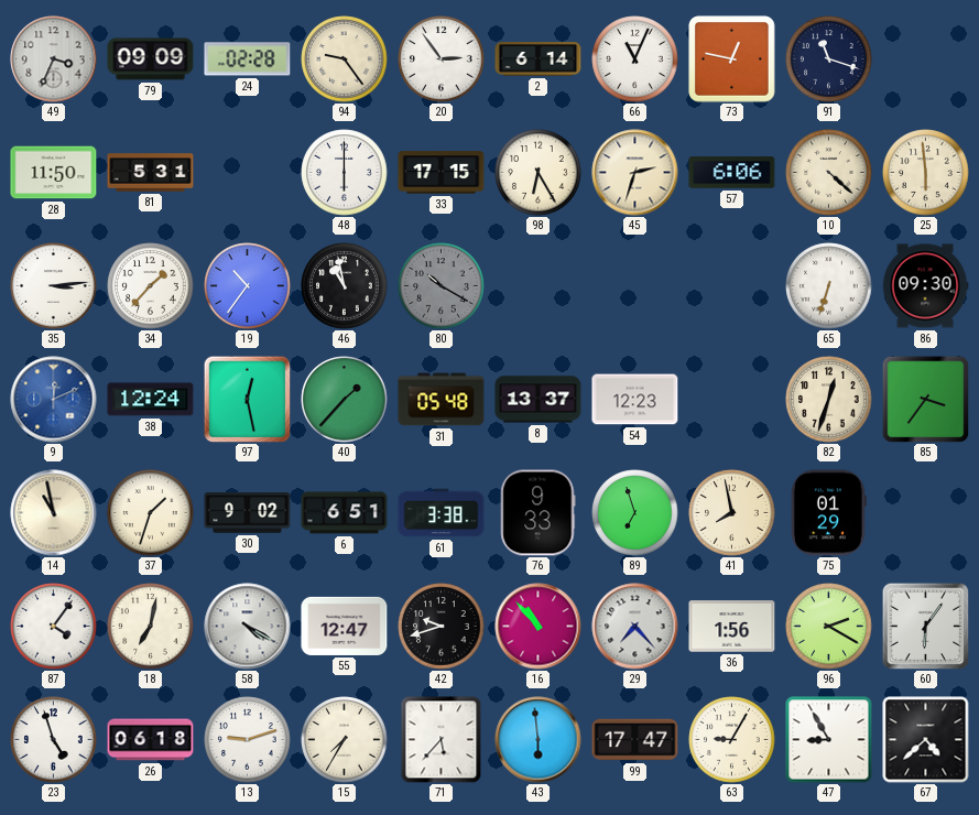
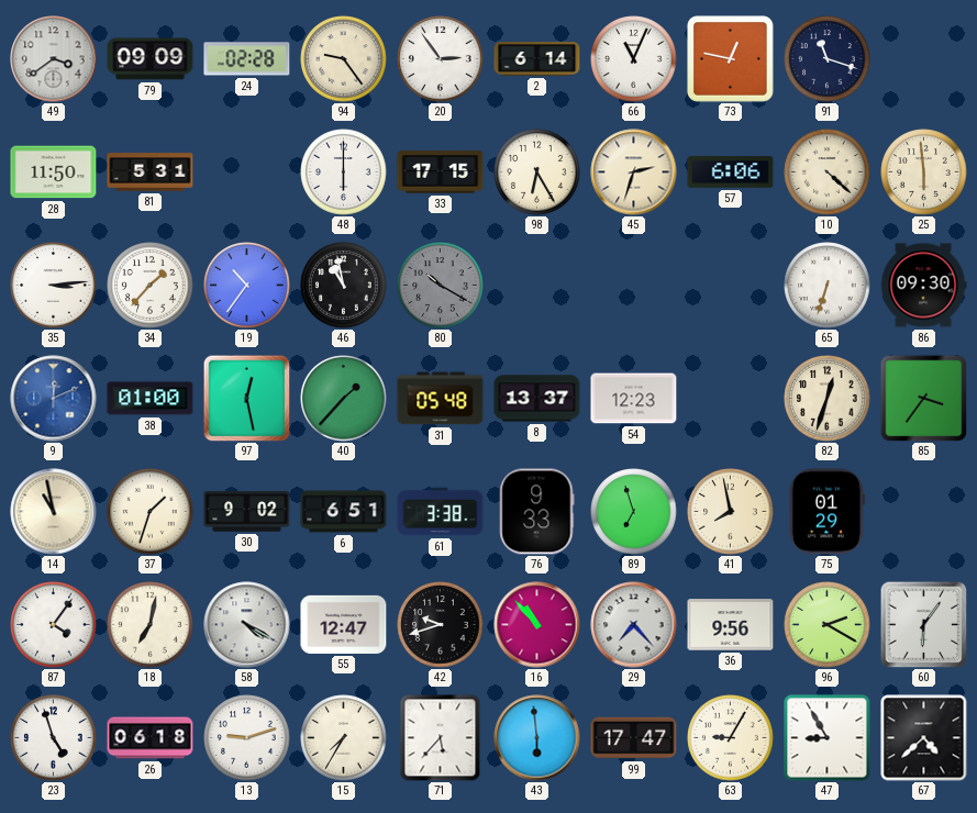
49: 3:34 -> 3:39
38: 12:24 -> 01:00
36: 1:56 -> 9:56
